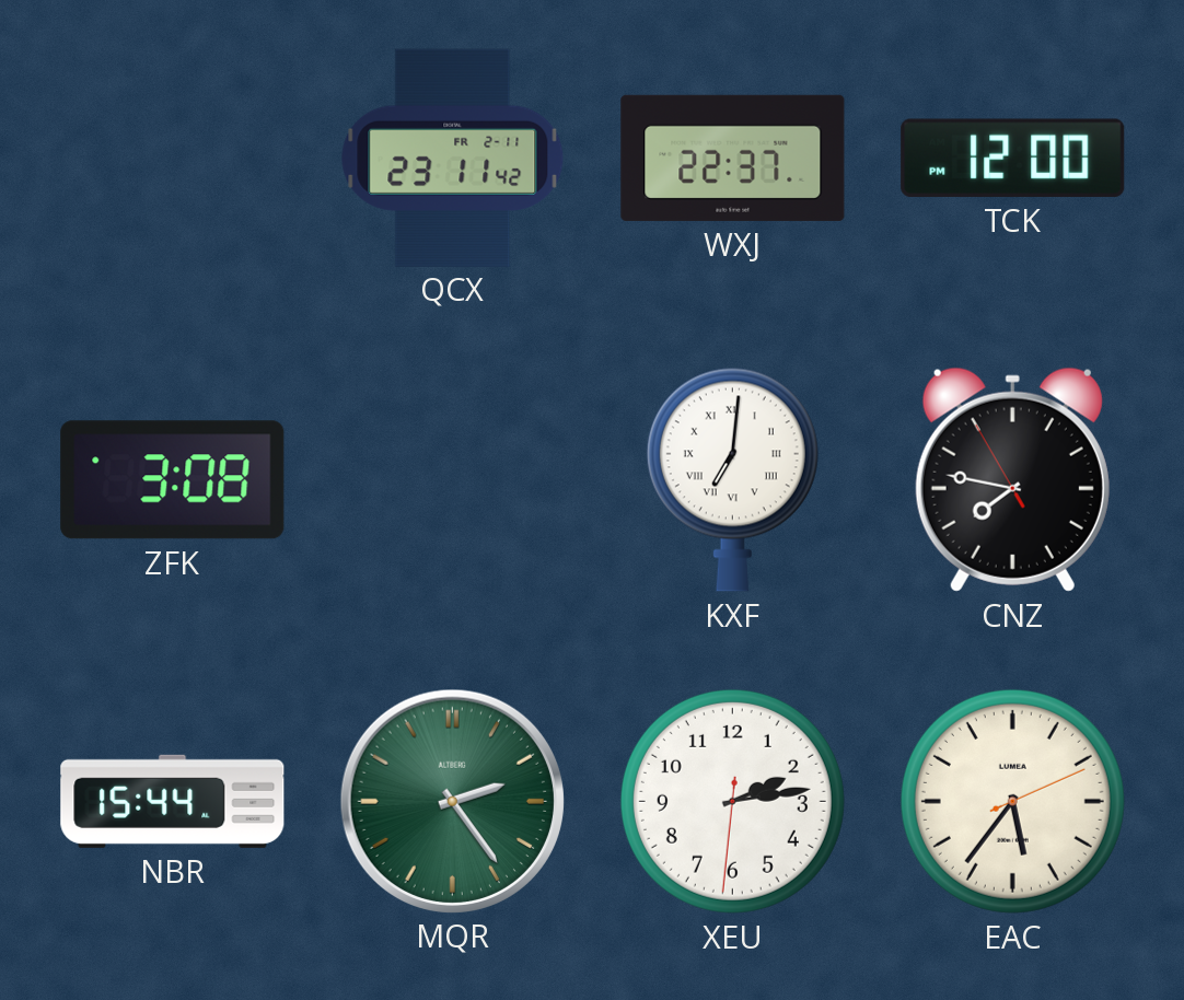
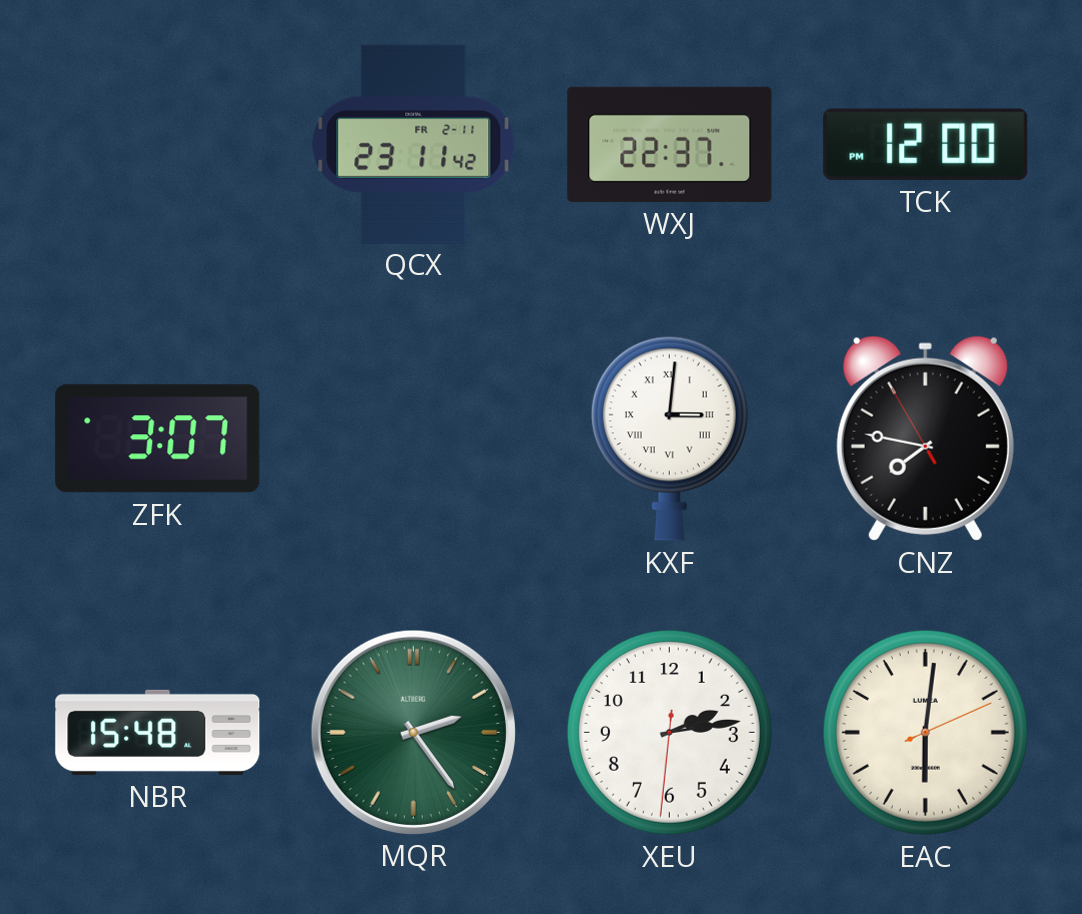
ZFK: 3:08 -> 3:07
KXF: 7:01 -> 3:01
NBR: 15:44 -> 15:48
EAC: 5:36 -> 6:01
